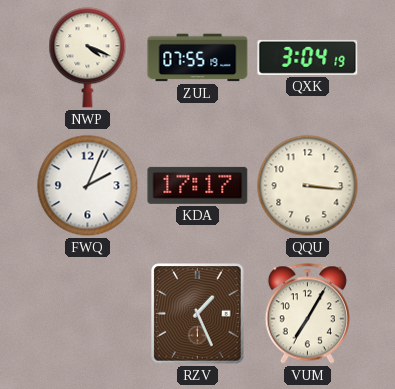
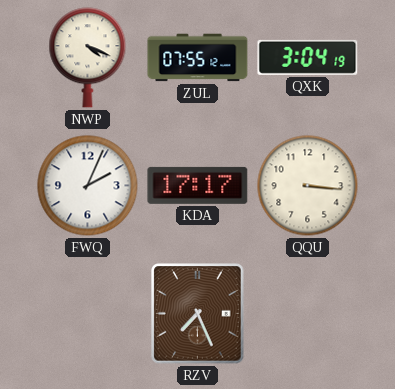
ZUL: 07:55:19 -> 07:55:12
RZV: 1:26 -> 7:26
VUM: 7:05 -> none
